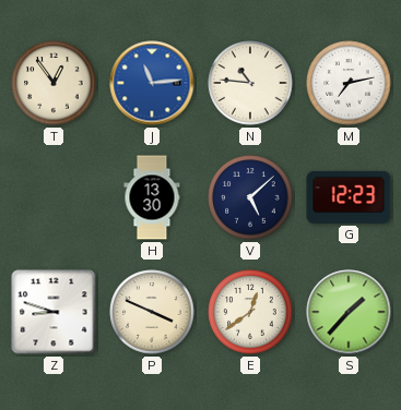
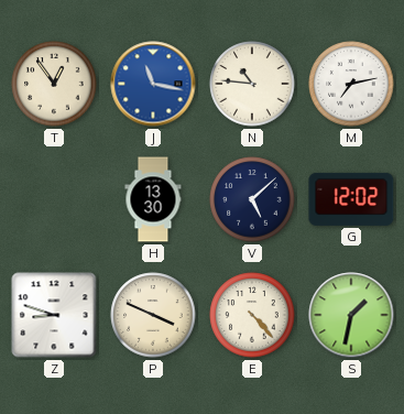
J: 11:14 -> 11:17
G: 12:23 -> 12:02
E: 12:39 -> 4:23
S: 1:37 -> 1:32
